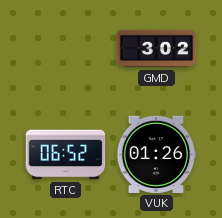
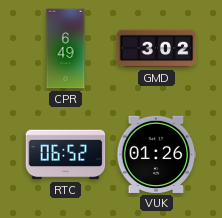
CPR: none -> 6:49
